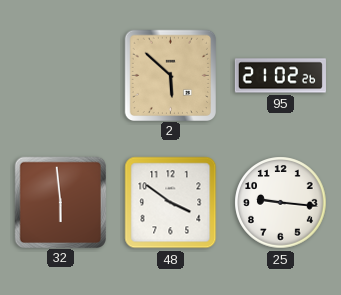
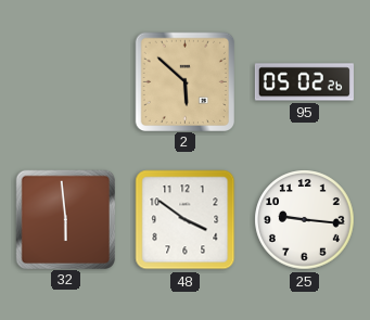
95: 21:02 -> 05:02
